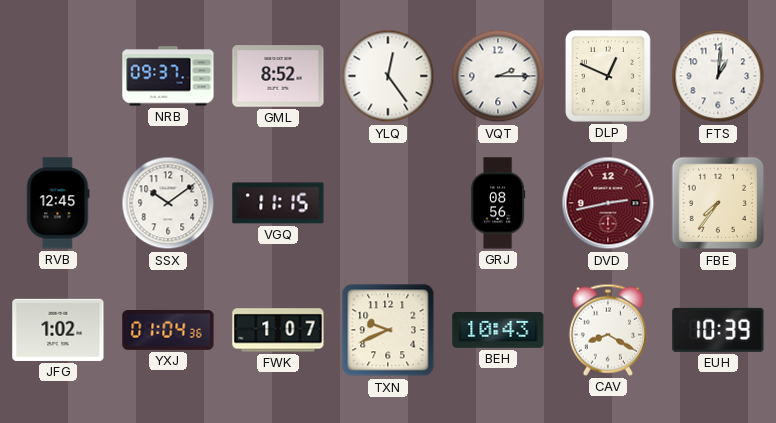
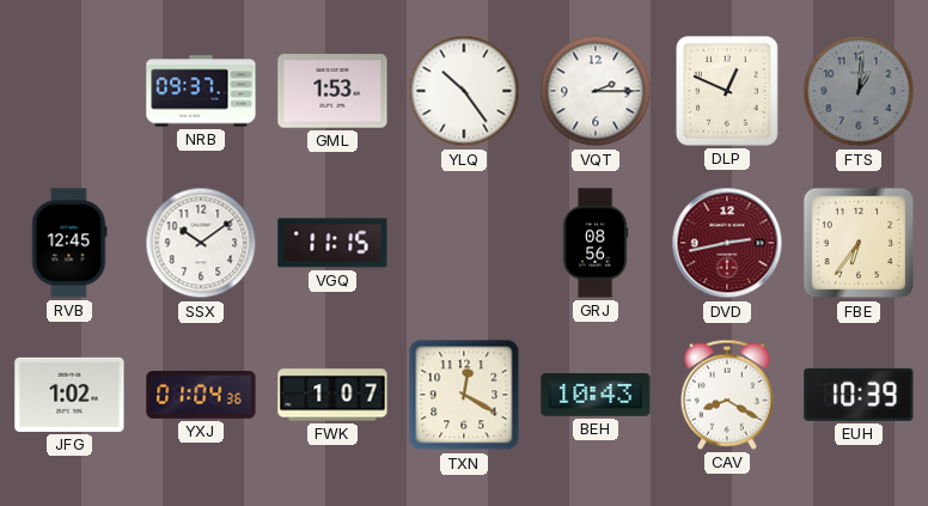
GML: 8:52 -> 1:53
YLQ: 12:24 -> 10:24
FTS dial: white -> grey
FBE: 7:36 -> 6:36
TXN: 9:41 -> 12:20
